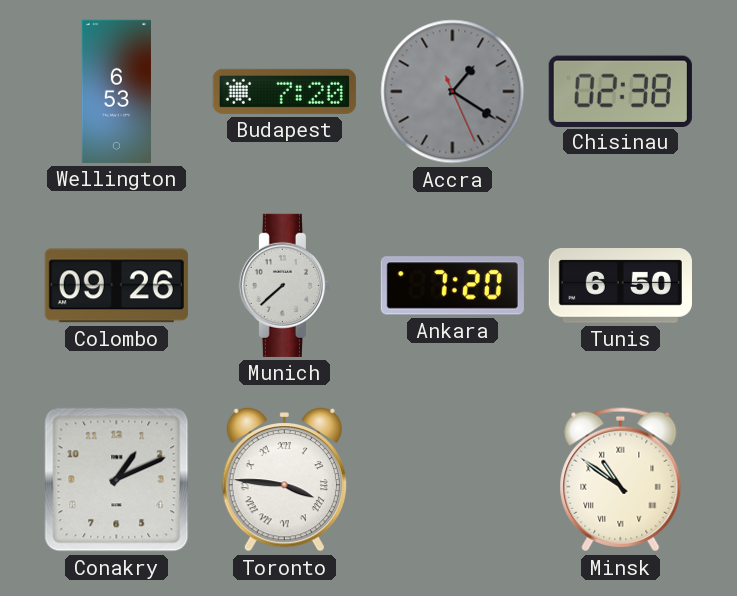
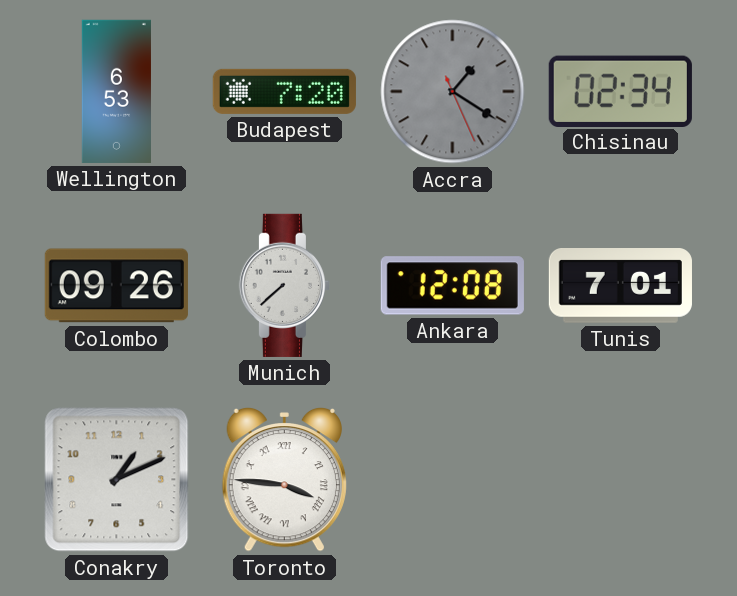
Chisinau: 02:38 -> 02:34
Ankara: 7:20 -> 12:08
Tunis: 6:50 -> 7:01
Minsk: 10:51 -> none
